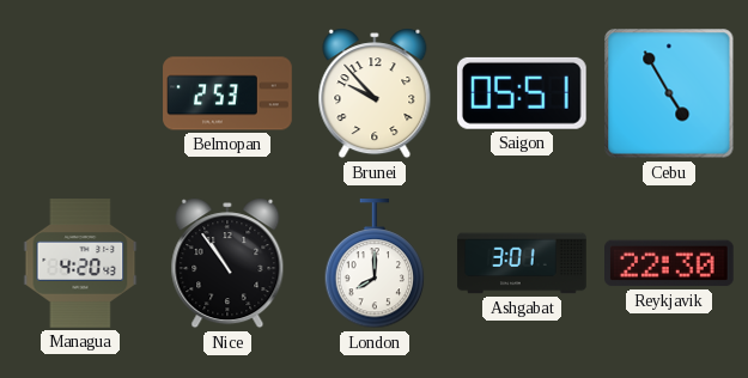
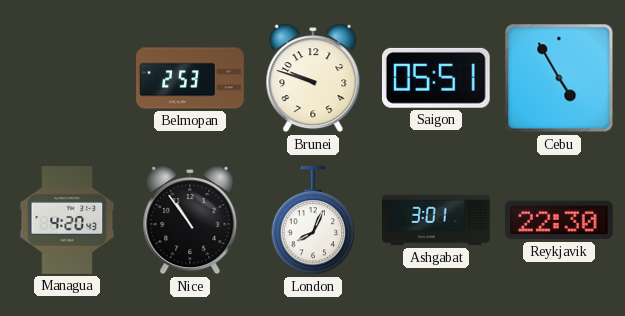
Brunei: 9:53 -> 9:48
London: 8:00 -> 8:04
